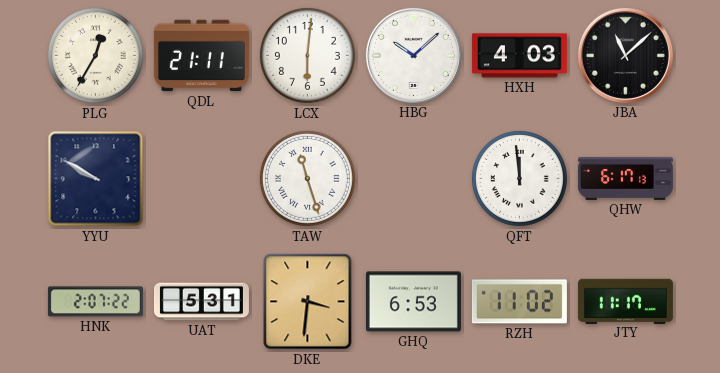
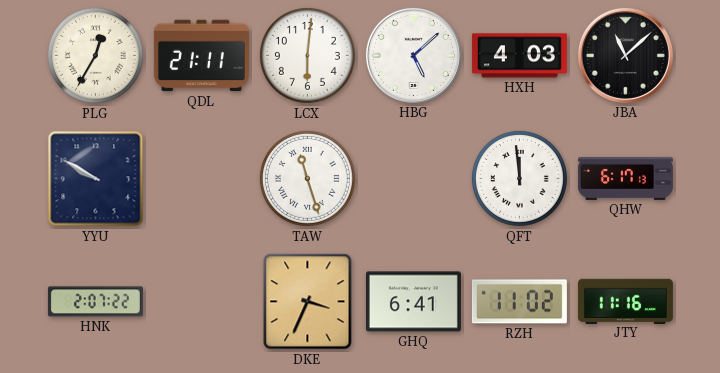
HBG: 10:08 -> 5:08
UAT: 5:31 -> none
DKE: 3:31 -> 3:34
GHQ: 6:53 -> 6:41
JTY: 11:17 -> 11:16
